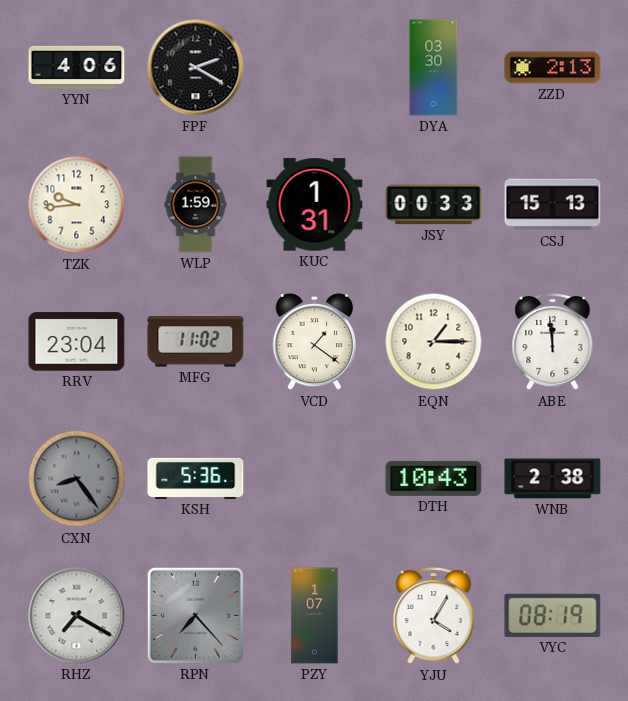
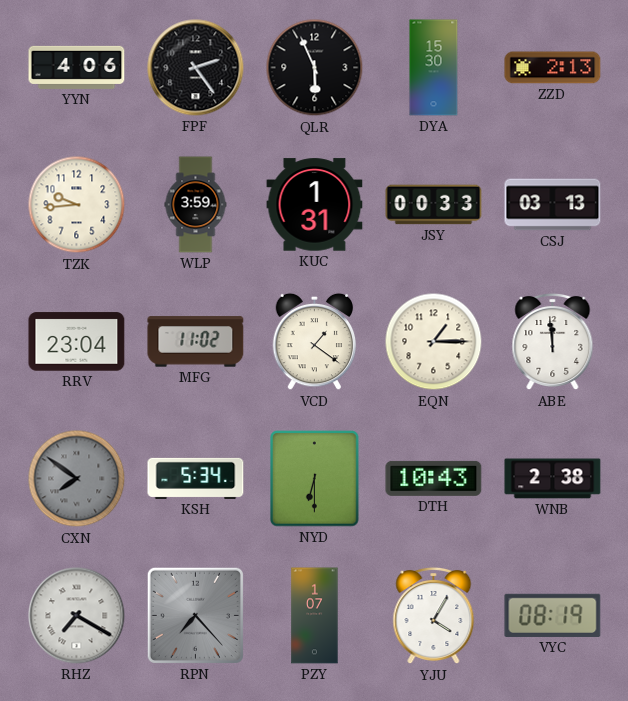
FPF: 2:20 -> 2:24
QLR: none -> 5:56
DYA: 03:30 -> 15:30
WLP: 1:59 -> 3:59
CSJ: 15:13 -> 03:13
CXN: 8:24 -> 7:51
KSH: 5:36 -> 5:34
NYD: none -> 6:30
